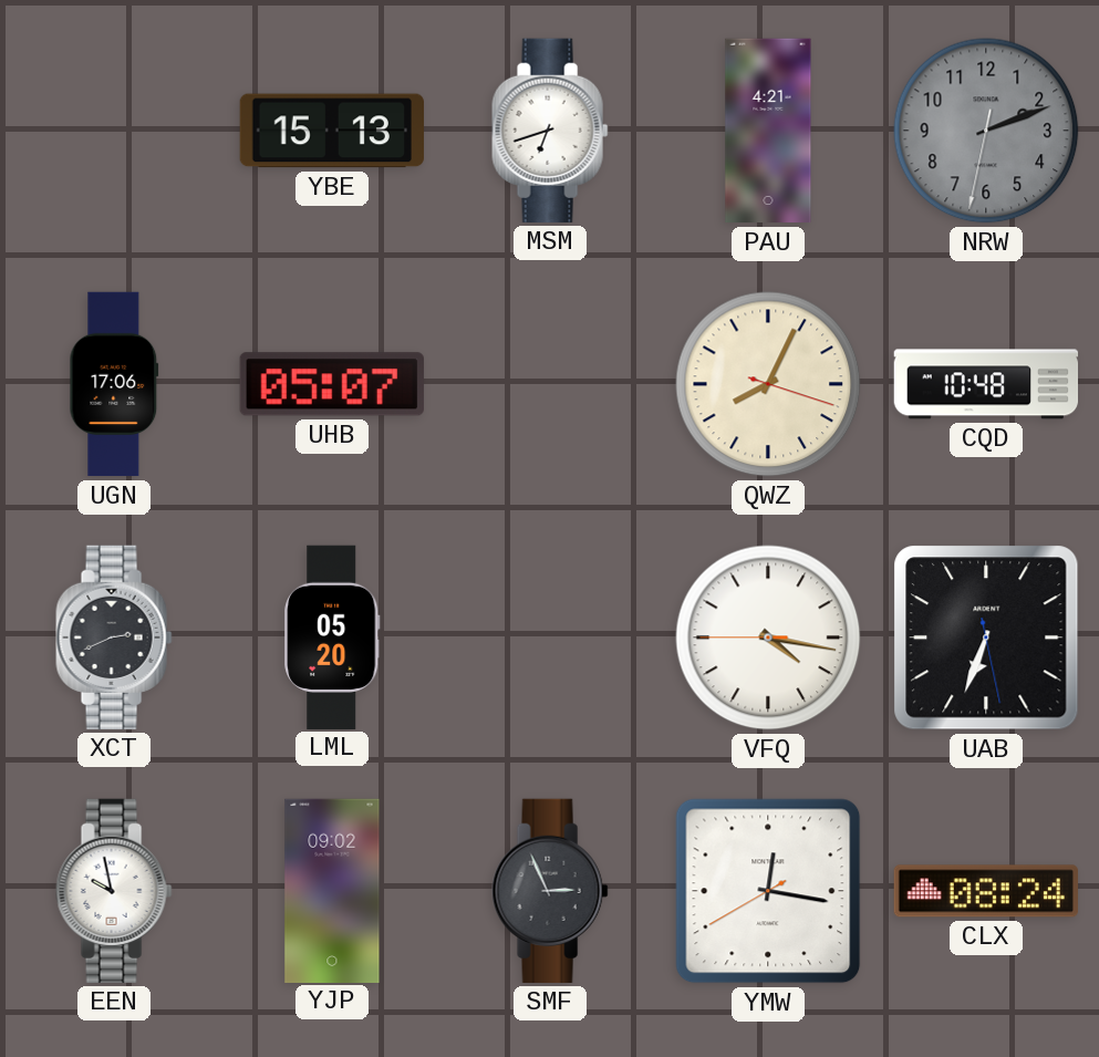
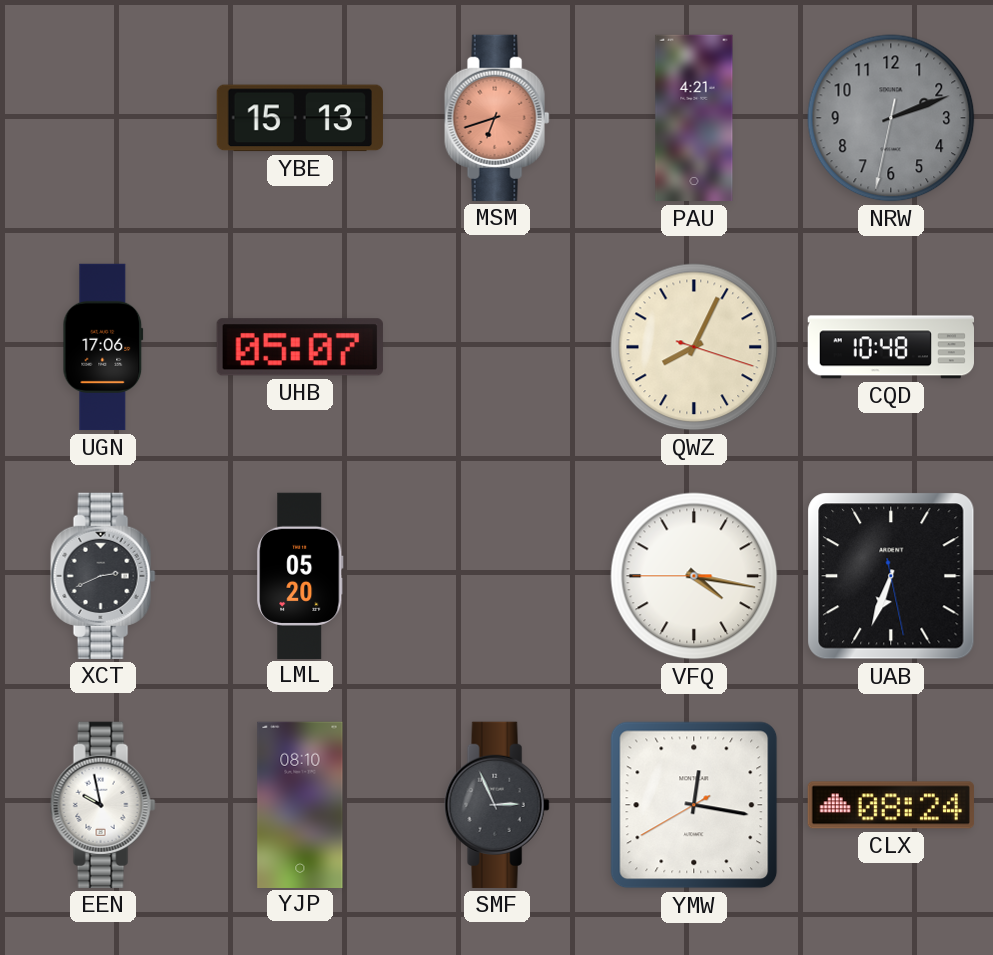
MSM dial: white -> salmon
YJP: 09:02 -> 08:10
